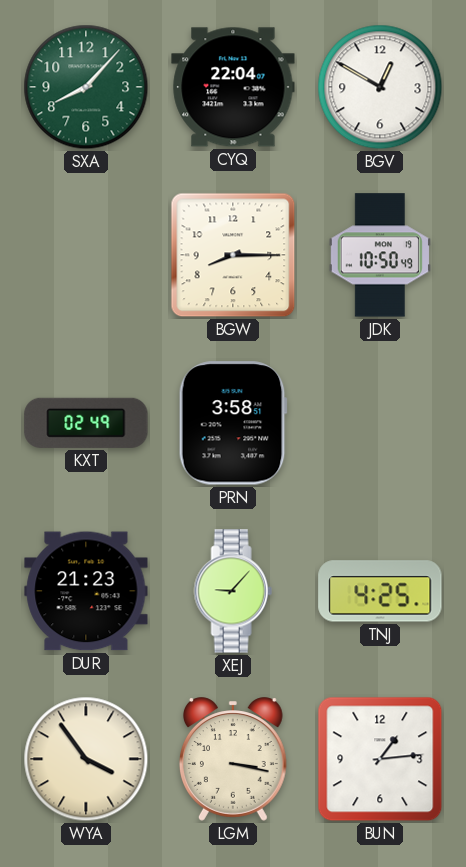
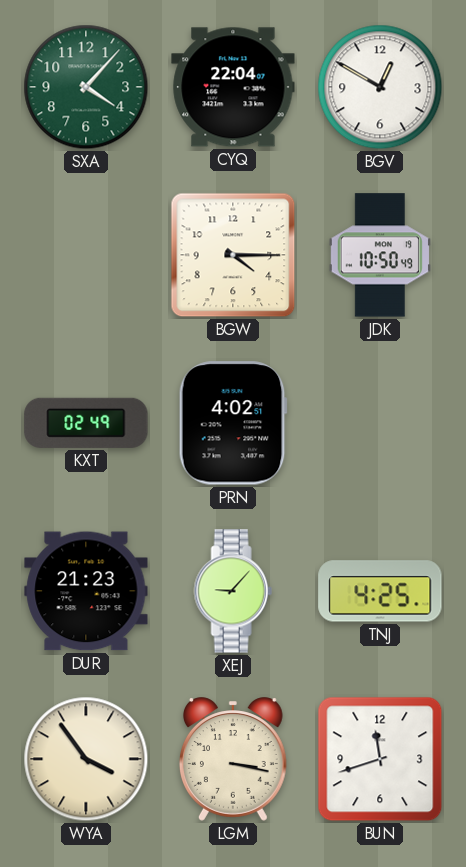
SXA: 8:07 -> 4:07
BGW: 8:15 -> 4:15
PRN: 3:58 -> 4:02
BUN: 1:14 -> 11:42
